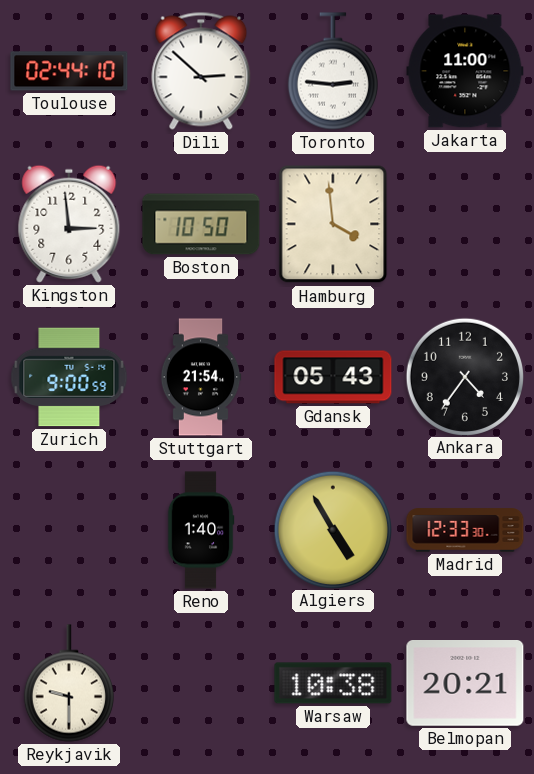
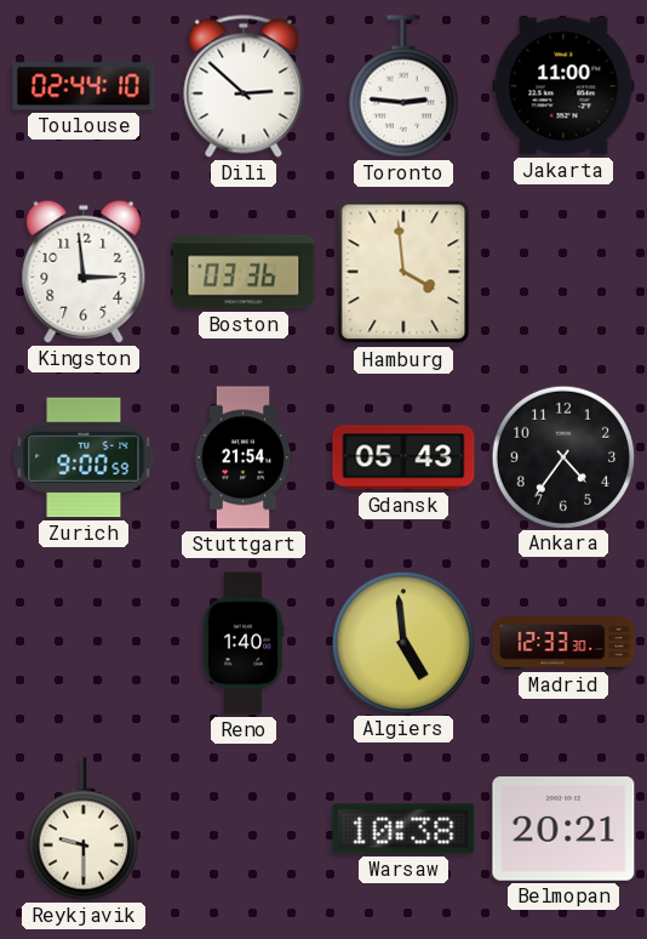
Boston: 10:50 -> 03:36
Algiers: 4:55 -> 4:59
